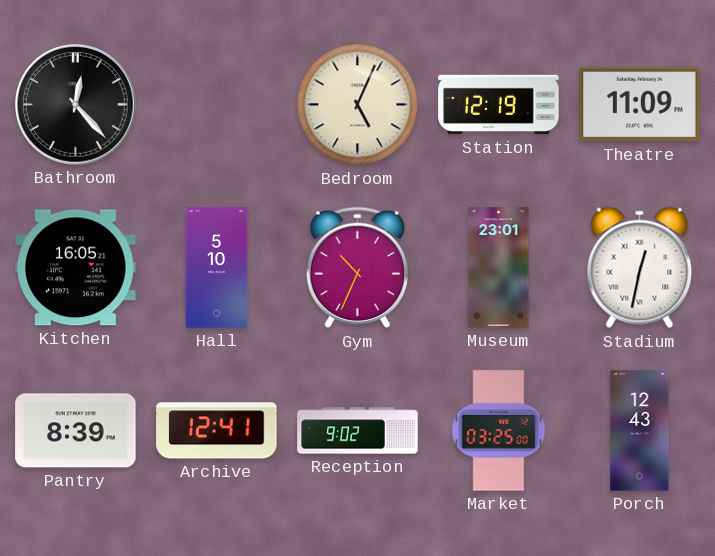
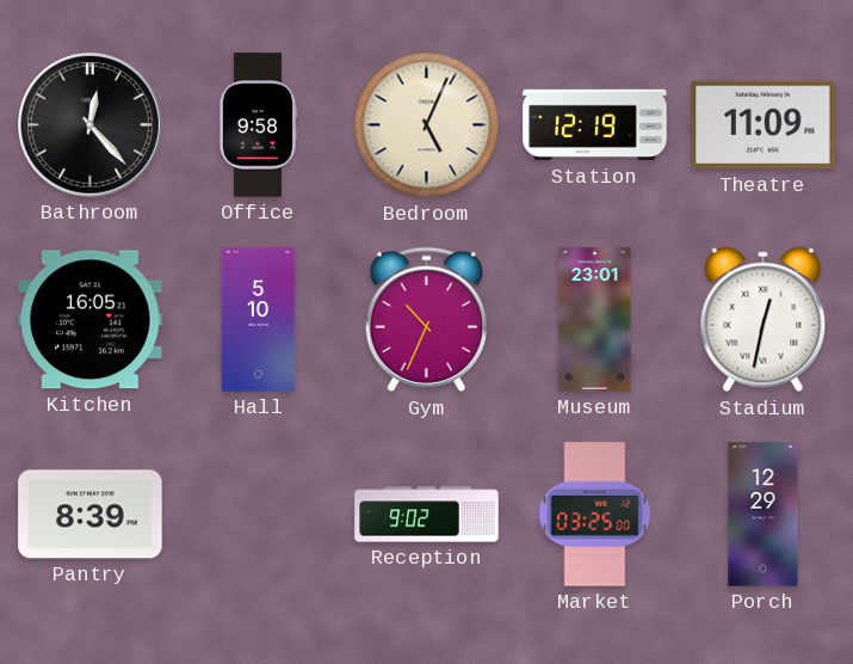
Office: none -> 9:58
Archive: 12:41 -> none
Porch: 12:43 -> 12:29
